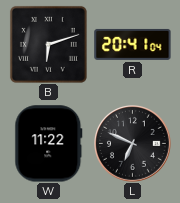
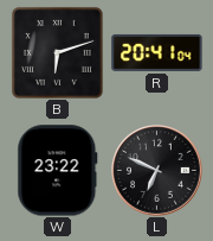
W: 11:22 -> 23:22
